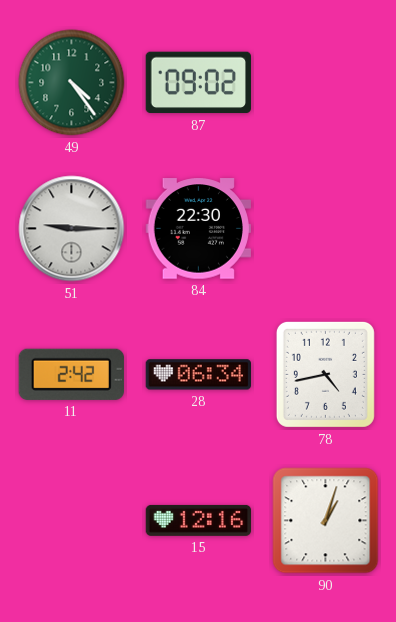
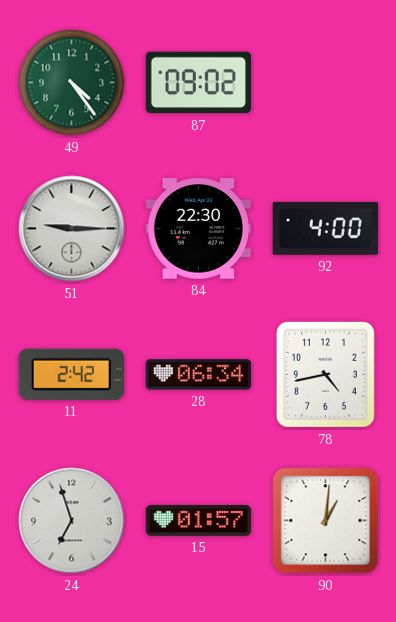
92: none -> 4:00
24: none -> 6:57
15: 12:16 -> 01:57
90: 1:03 -> 1:01
